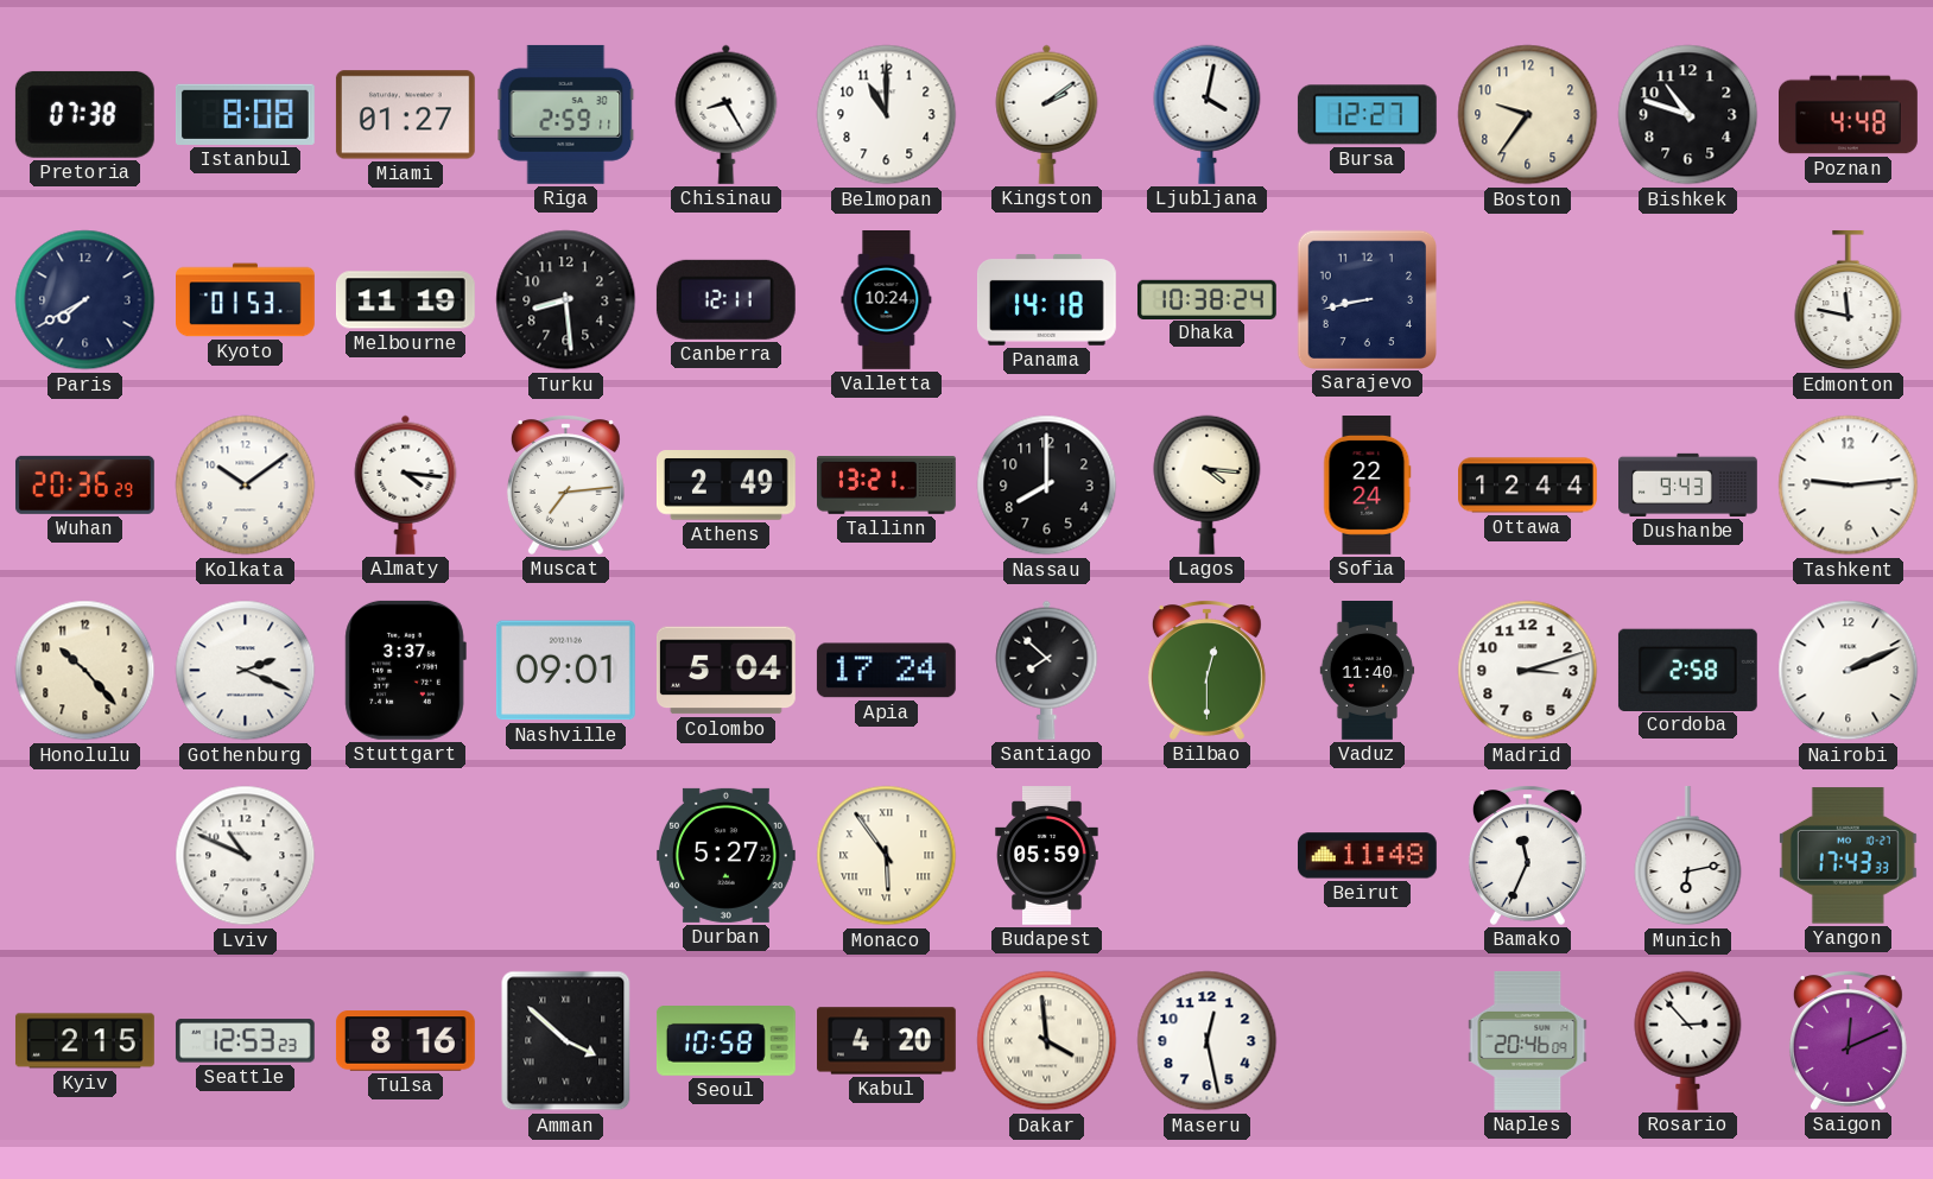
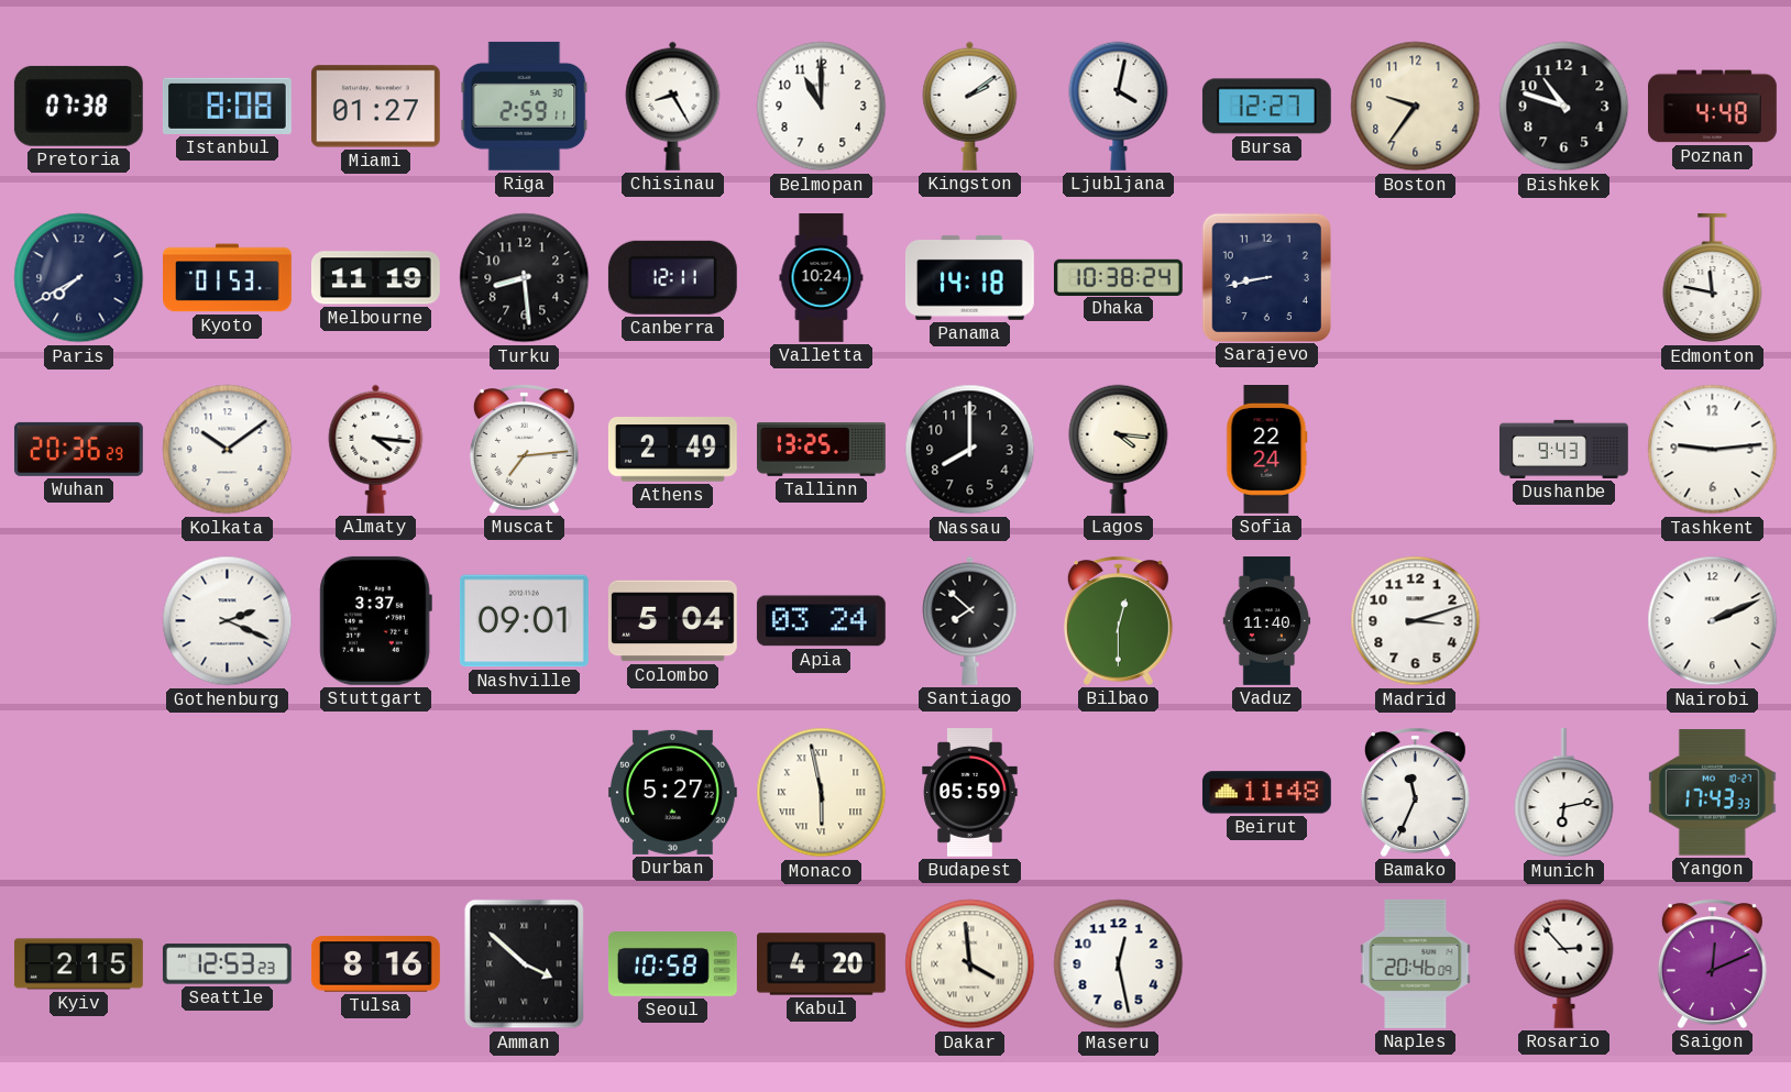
Tallinn: 13:21 -> 13:25
Ottawa: 12:44 -> none
Honolulu: 10:23 -> none
Apia: 17:24 -> 03:24
Cordoba: 2:58 -> none
Lviv: 10:49 -> none
Monaco: 5:54 -> 5:58
